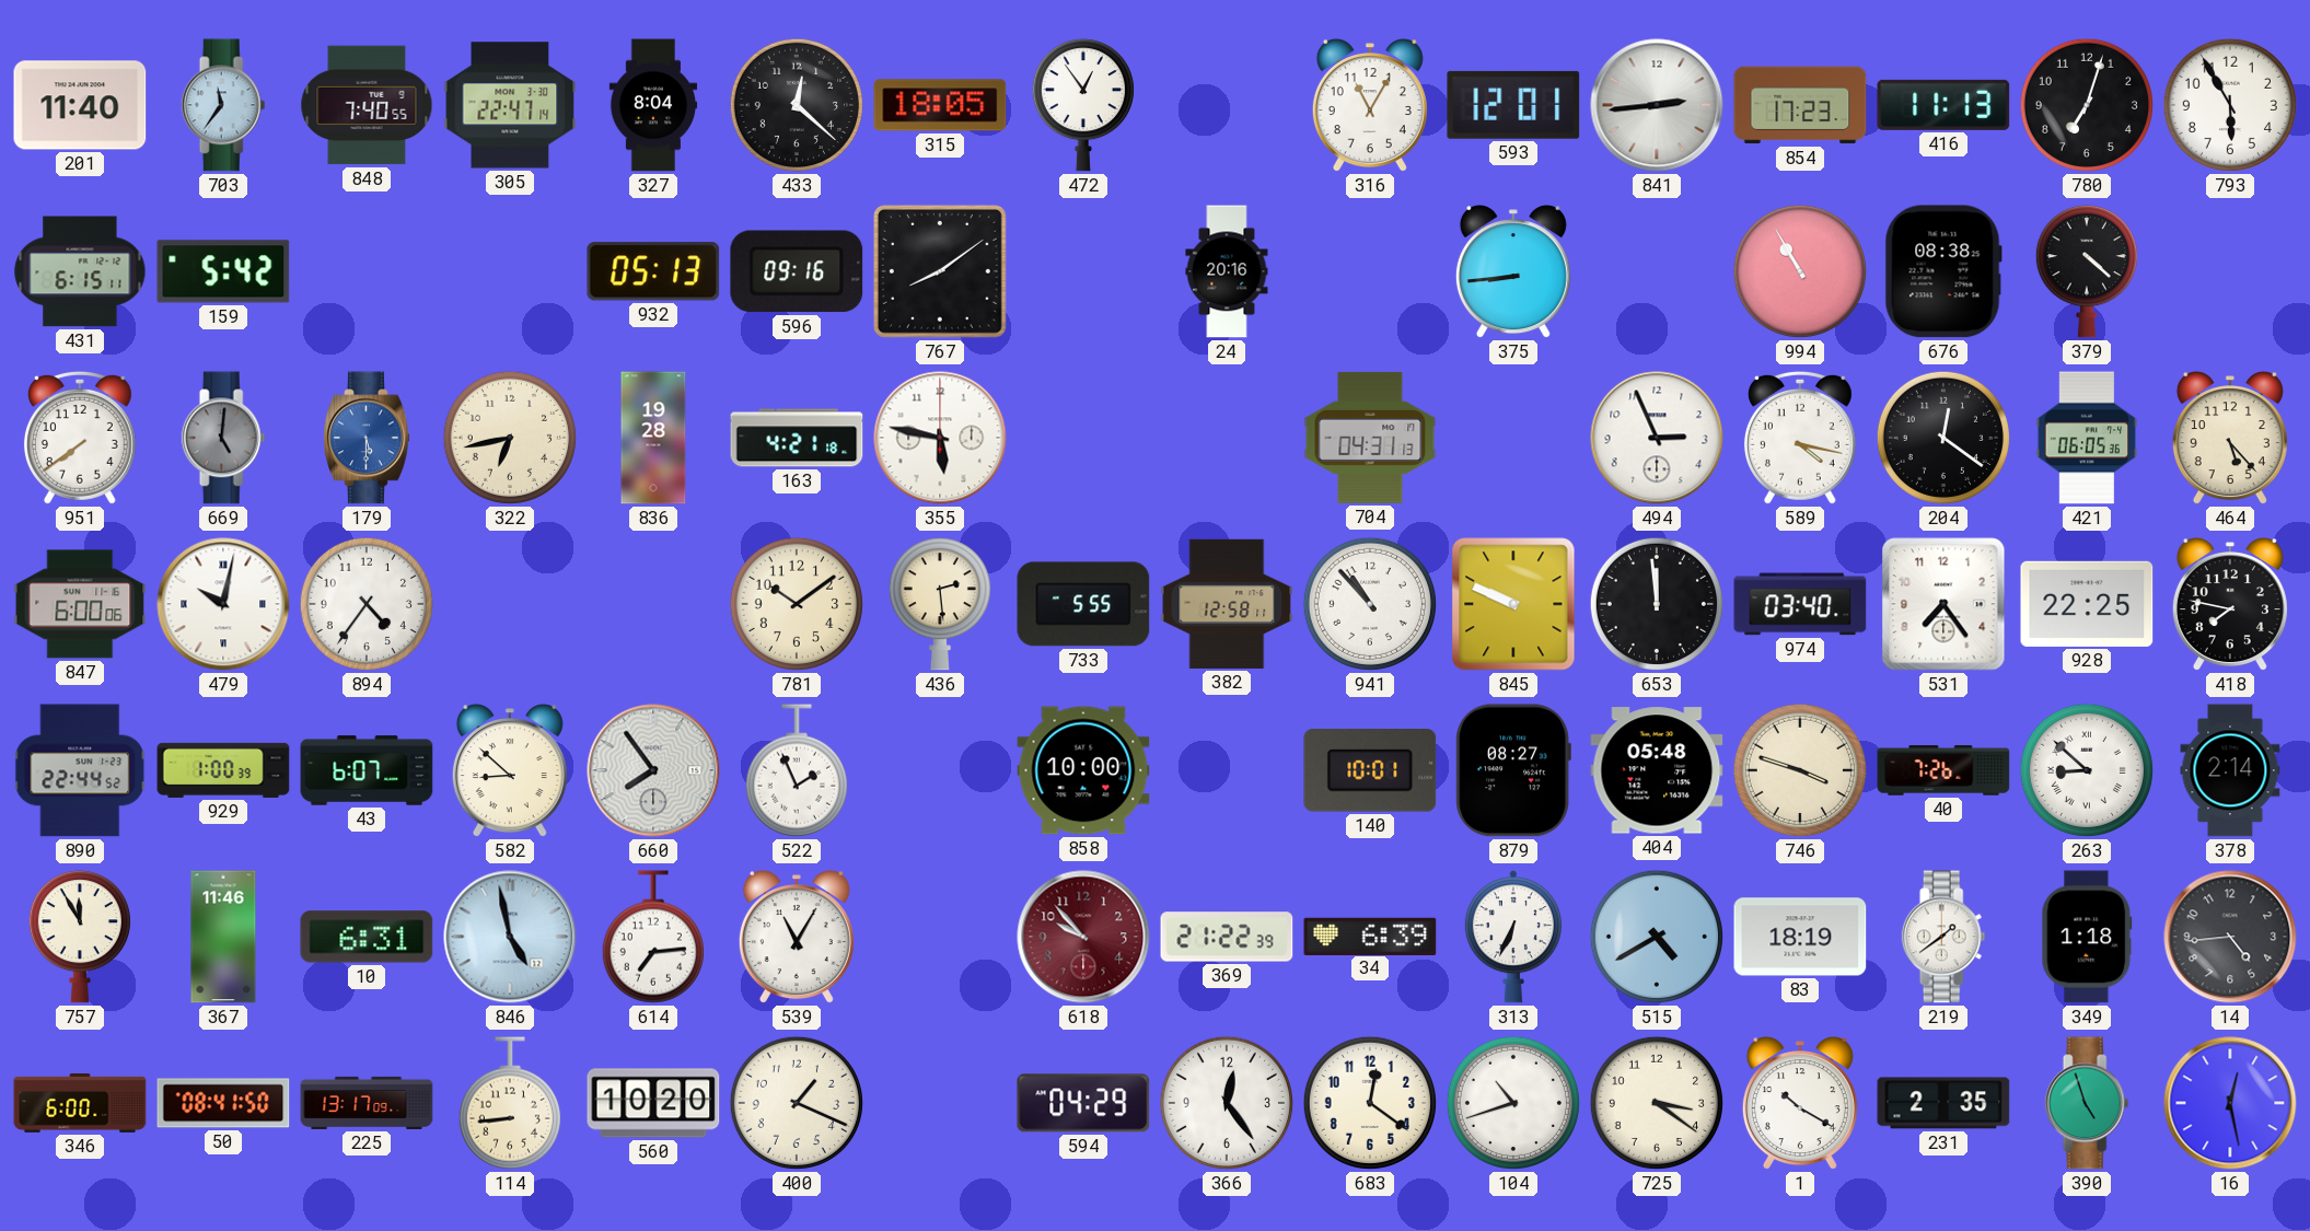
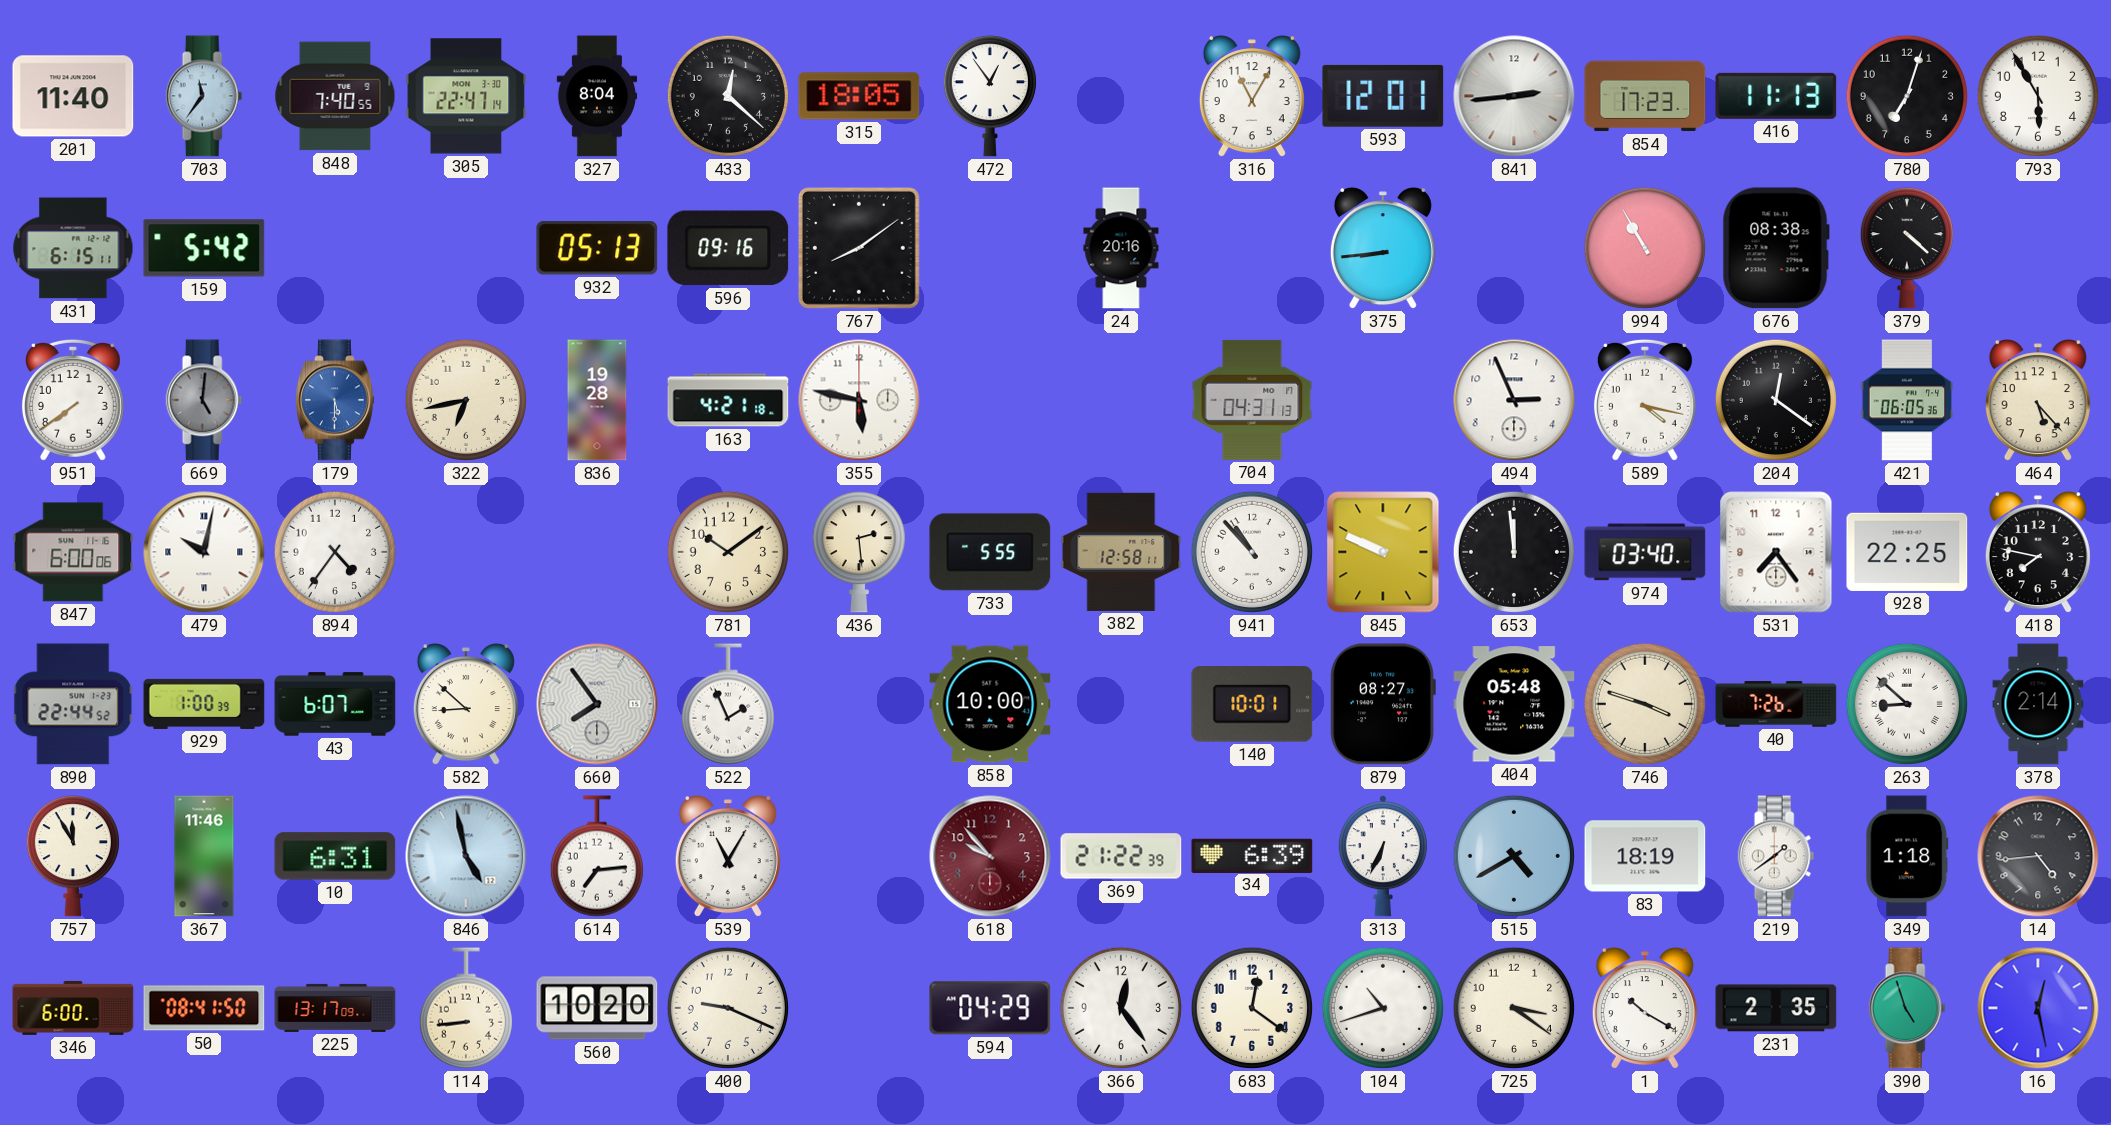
400: 1:19 -> 9:19
